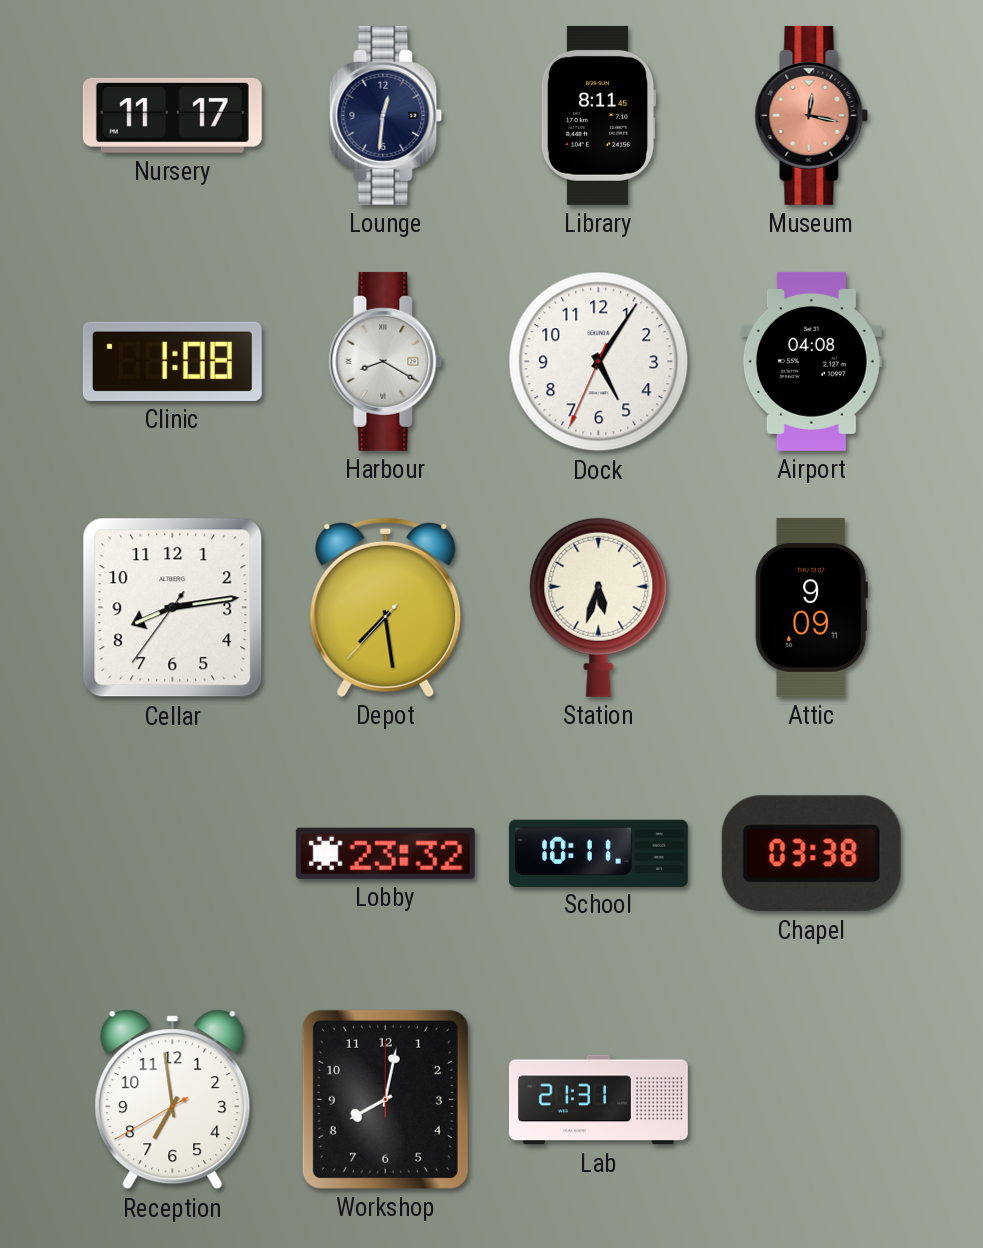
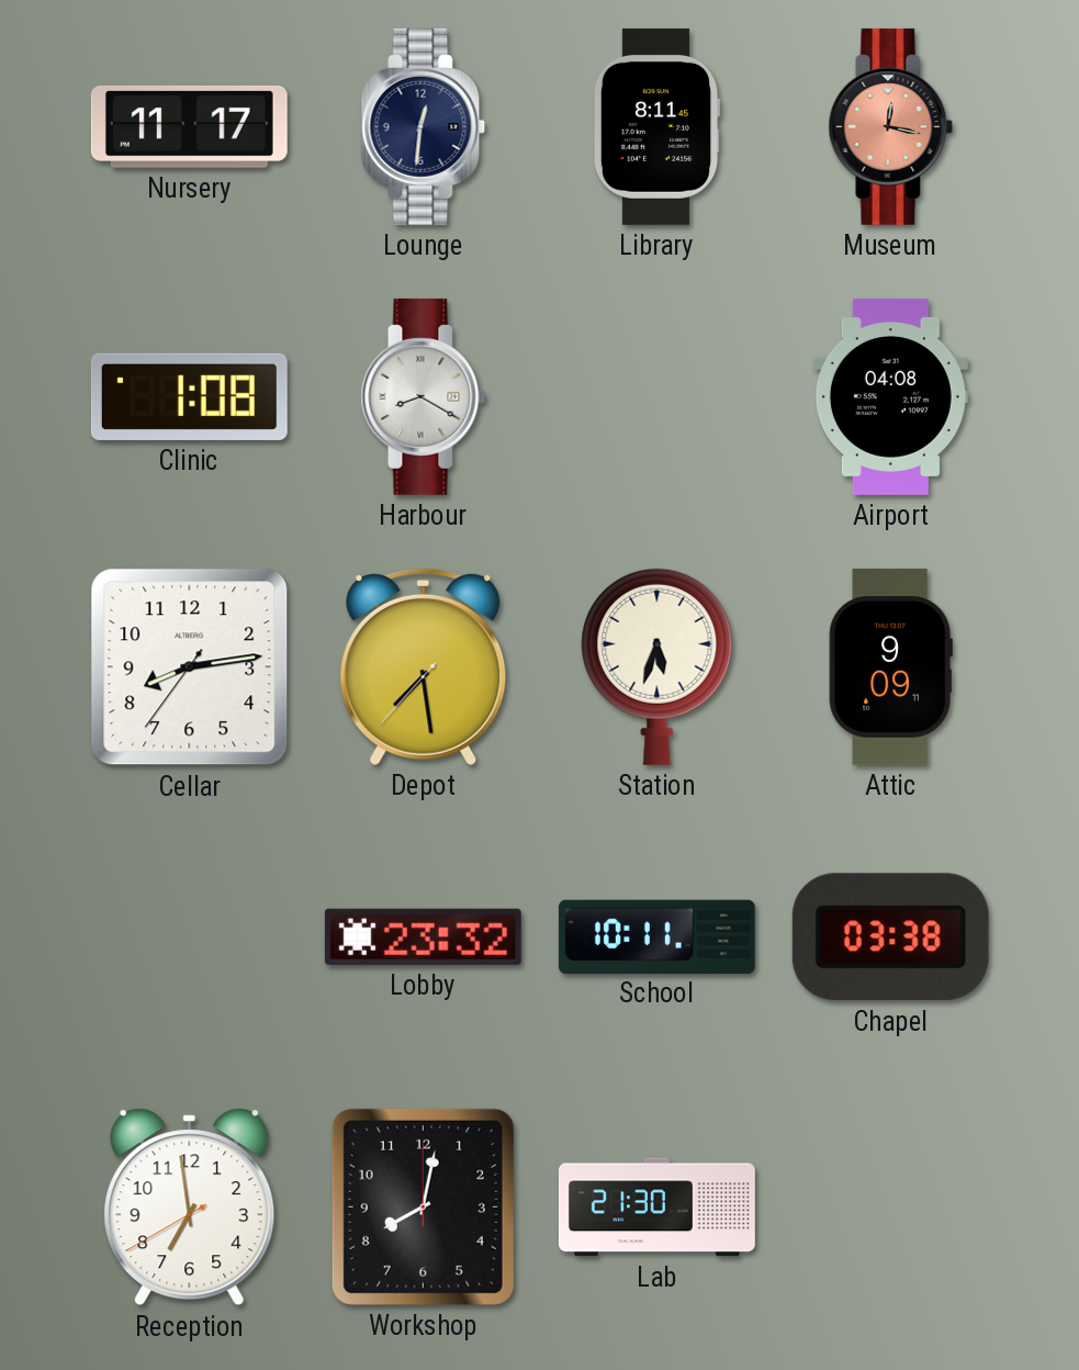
Dock: 5:05 -> none
Lab: 21:31 -> 21:30
